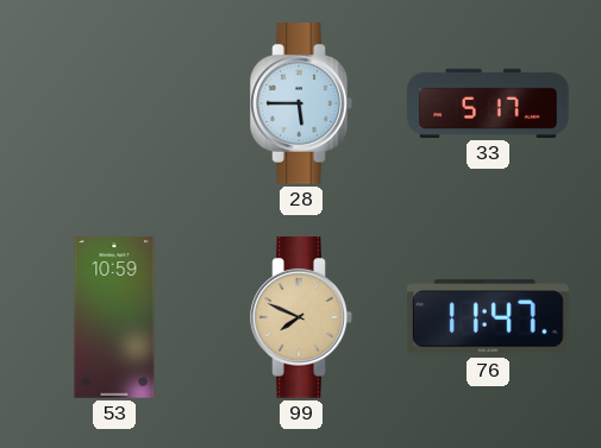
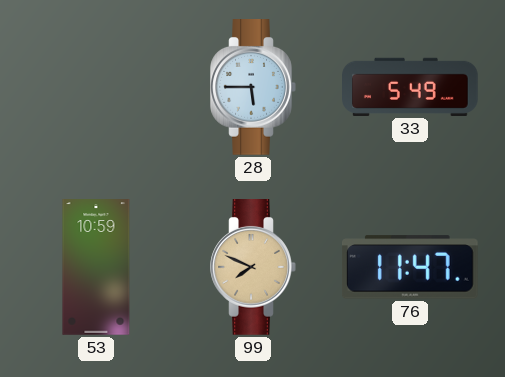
33: 5:17 -> 5:49
